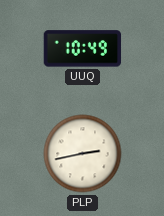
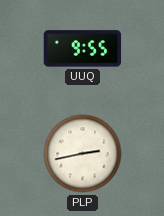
UUQ: 10:49 -> 9:55
